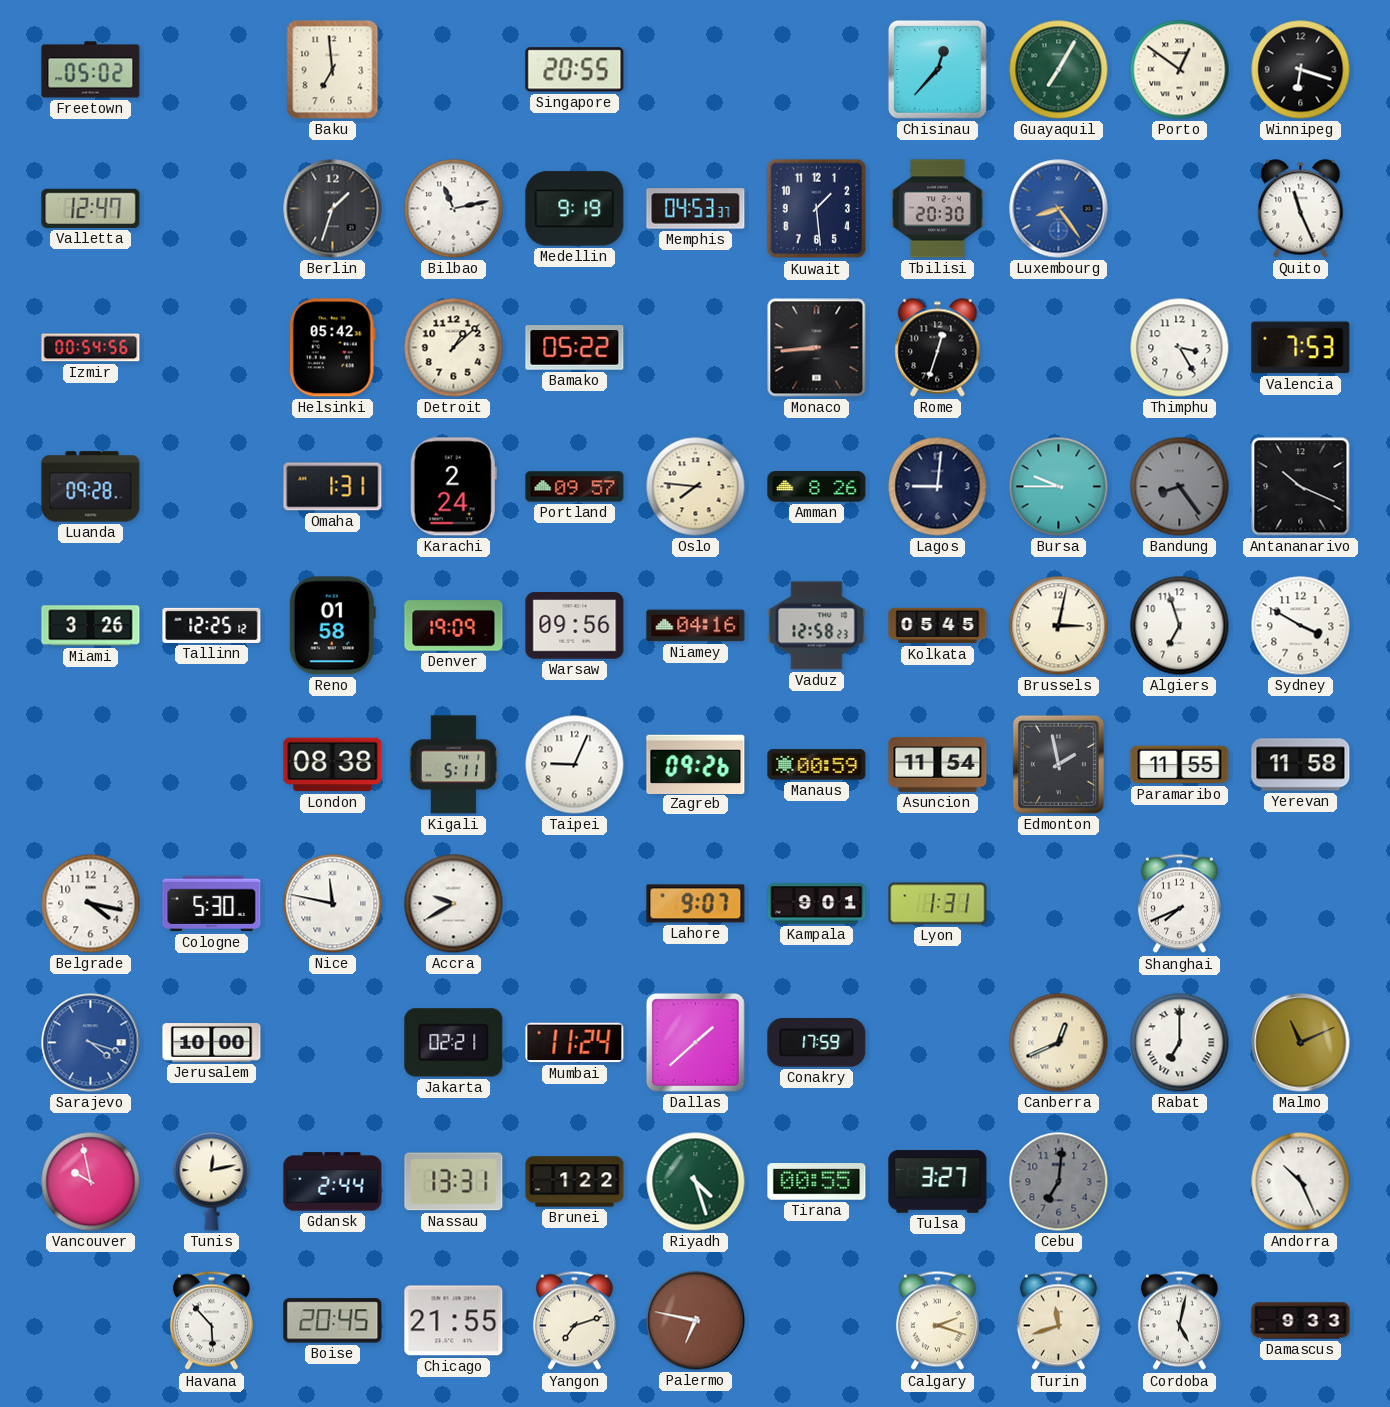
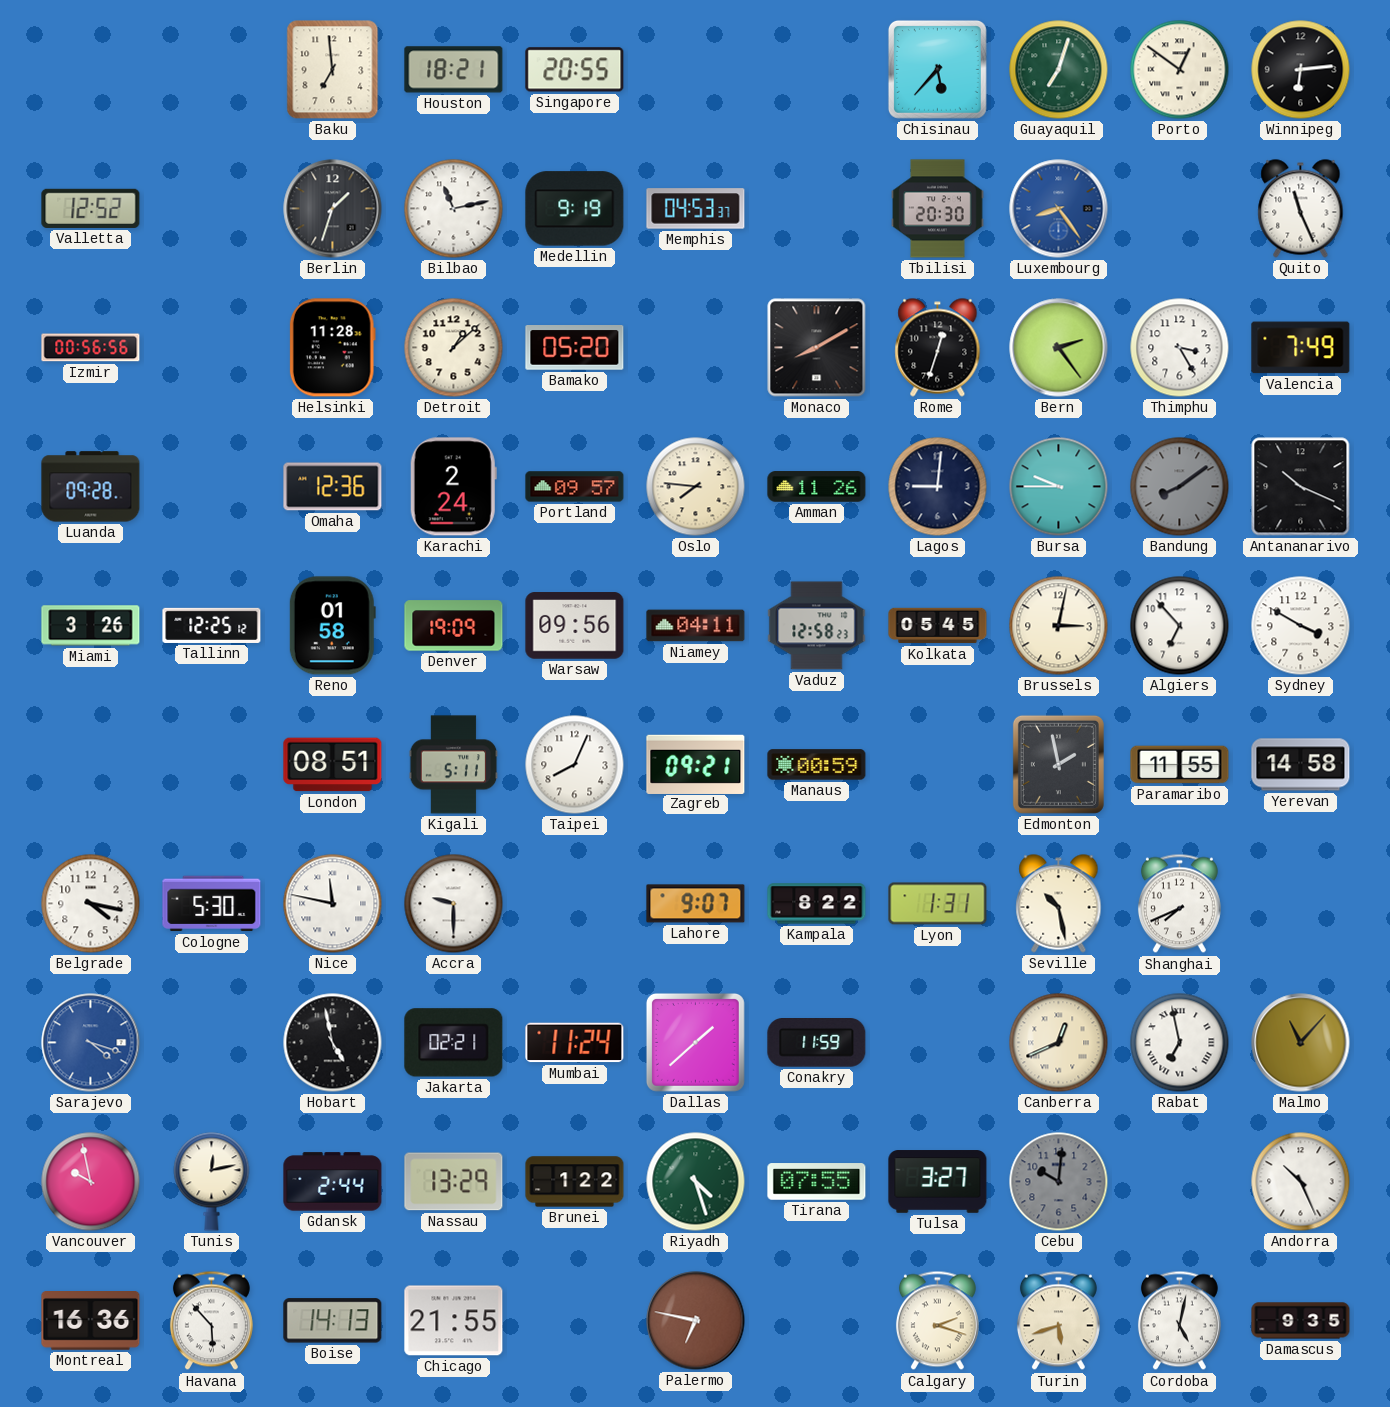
Freetown: 05:02 -> none
Houston: none -> 18:21
Chisinau: 12:37 -> 5:37
Guayaquil: 7:05 -> 7:03
Winnipeg: 6:18 -> 6:14
Valletta: 12:47 -> 12:52
Kuwait: 1:29 -> none
Izmir: 00:54 -> 00:56
Helsinki: 05:42 -> 11:28
Bamako: 05:22 -> 05:20
Monaco: 8:44 -> 8:10
Bern: none -> 2:24
Valencia: 7:53 -> 7:49
Omaha: 1:31 -> 12:36
Amman: 8:26 -> 11:26
Bandung: 8:24 -> 8:09
Niamey: 04:16 -> 04:11
Algiers: 6:57 -> 6:53
London: 08:38 -> 08:51
Taipei: 9:04 -> 8:04
Zagreb: 09:26 -> 09:21
Asuncion: 11:54 -> none
Yerevan: 11:58 -> 14:58
Accra: 9:40 -> 9:30
Kampala: 9:01 -> 8:22
Seville: none -> 10:28
Jerusalem: 10:00 -> none
Hobart: none -> 4:58
Conakry: 17:59 -> 11:59
Rabat: 7:00 -> 6:58
Malmo: 11:11 -> 11:07
Nassau: 13:31 -> 13:29
Tirana: 00:55 -> 07:55
Cebu: 7:01 -> 10:01
Montreal: none -> 16:36
Boise: 20:45 -> 14:13
Yangon: 7:12 -> none
Turin: 11:42 -> 5:42
Damascus: 9:33 -> 9:35
